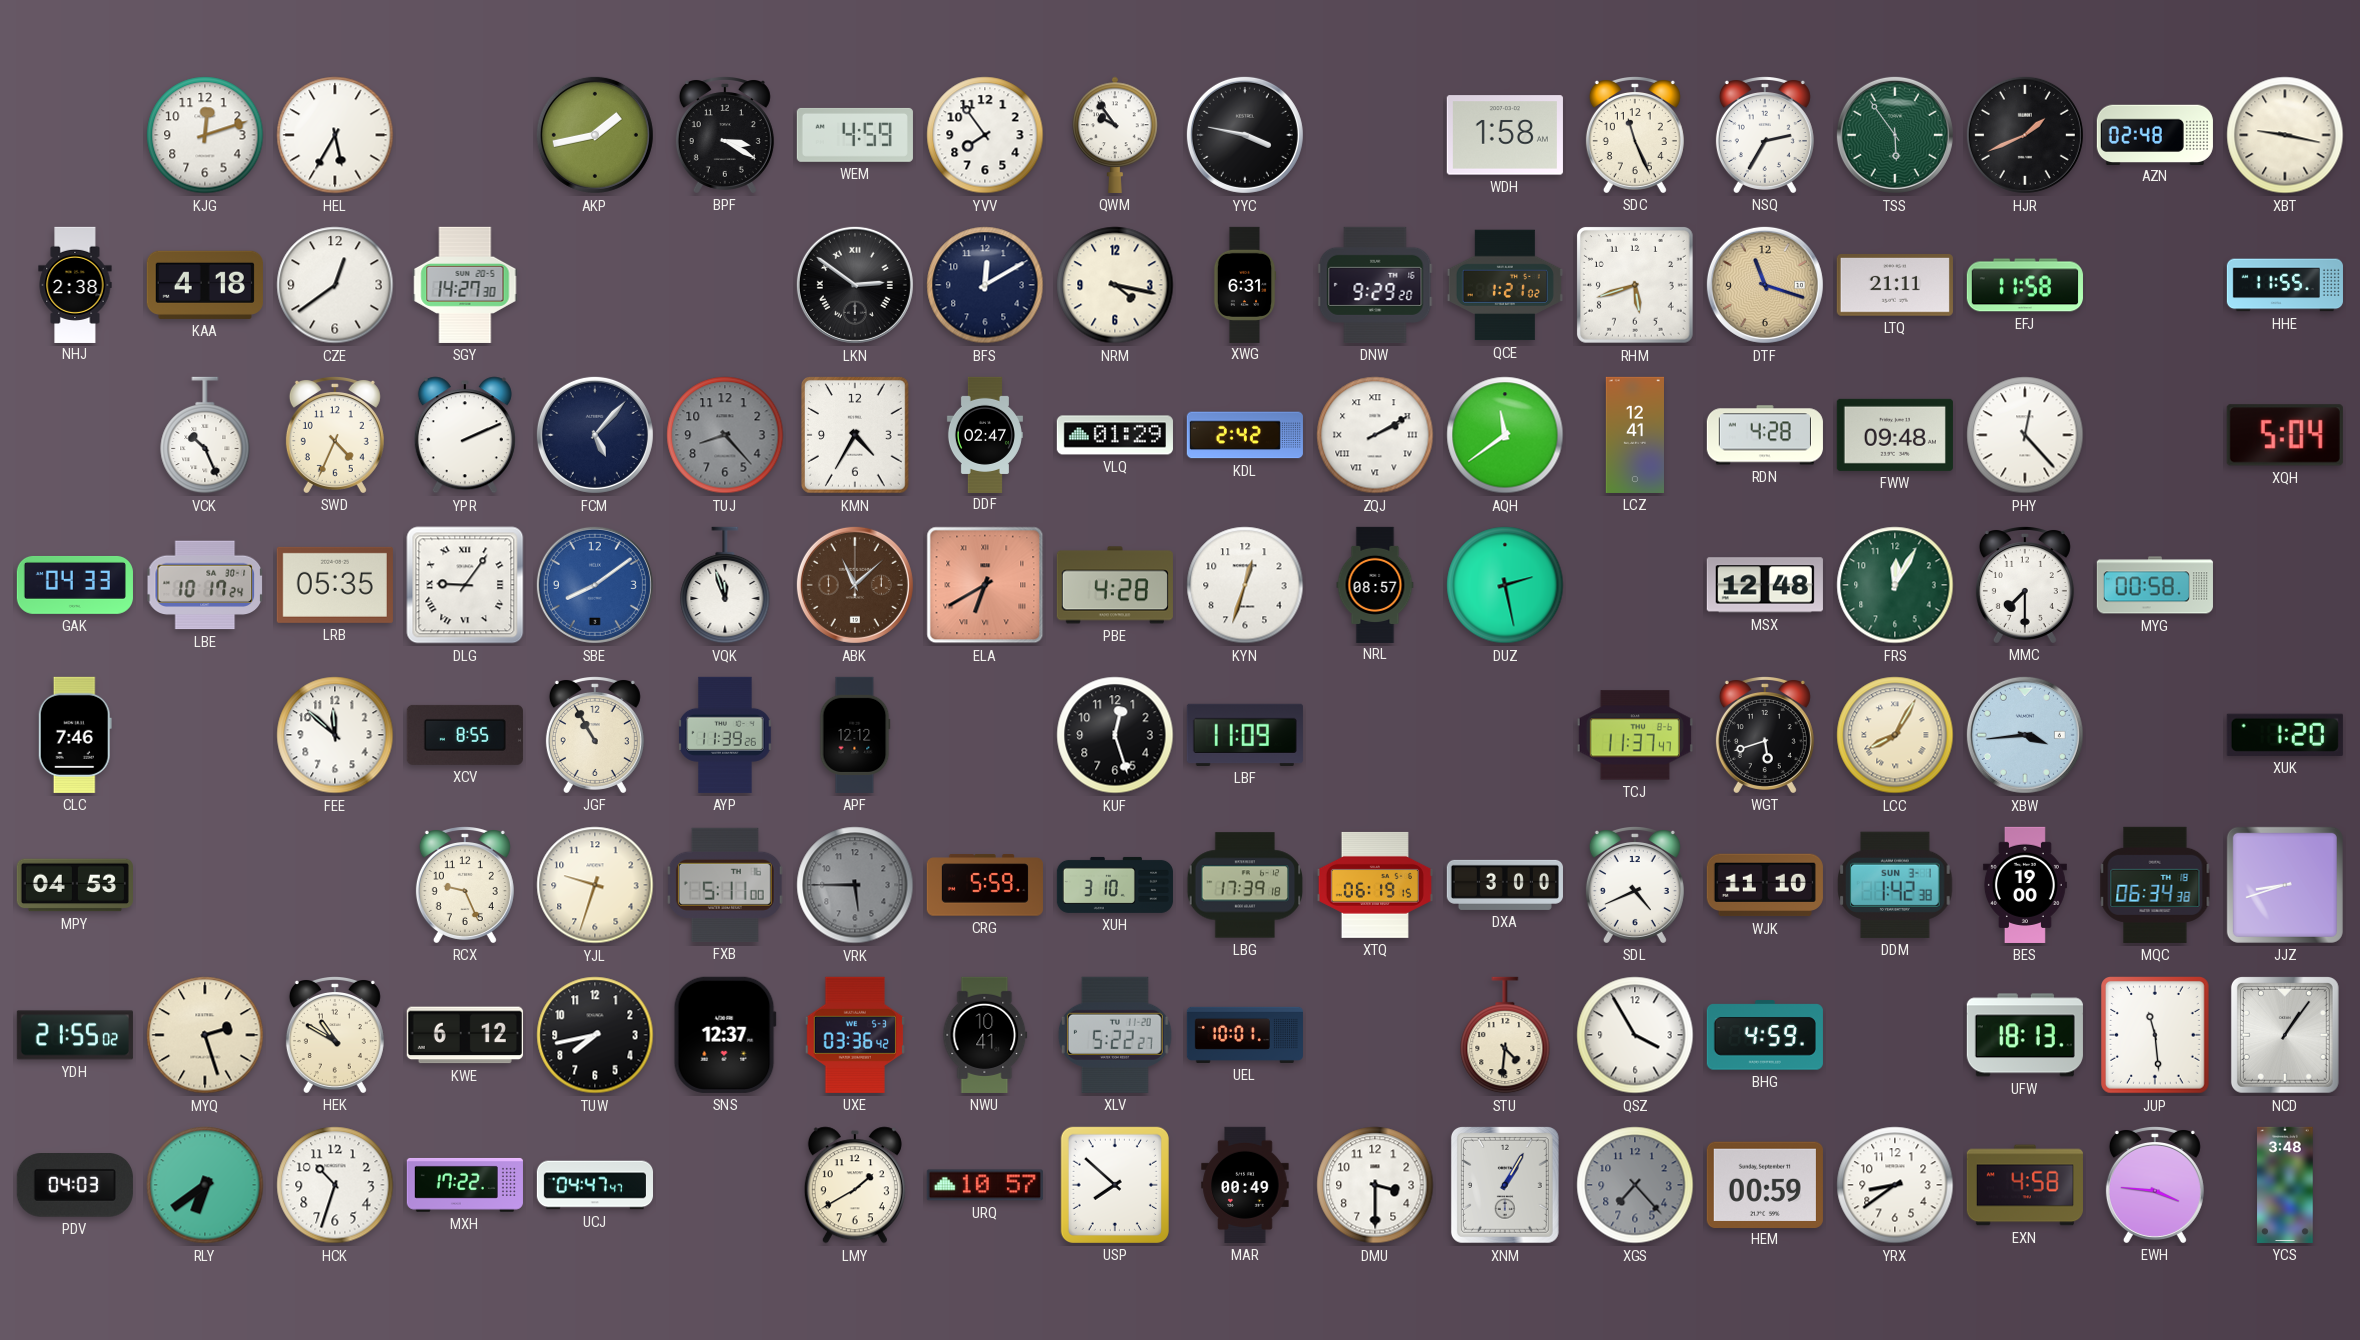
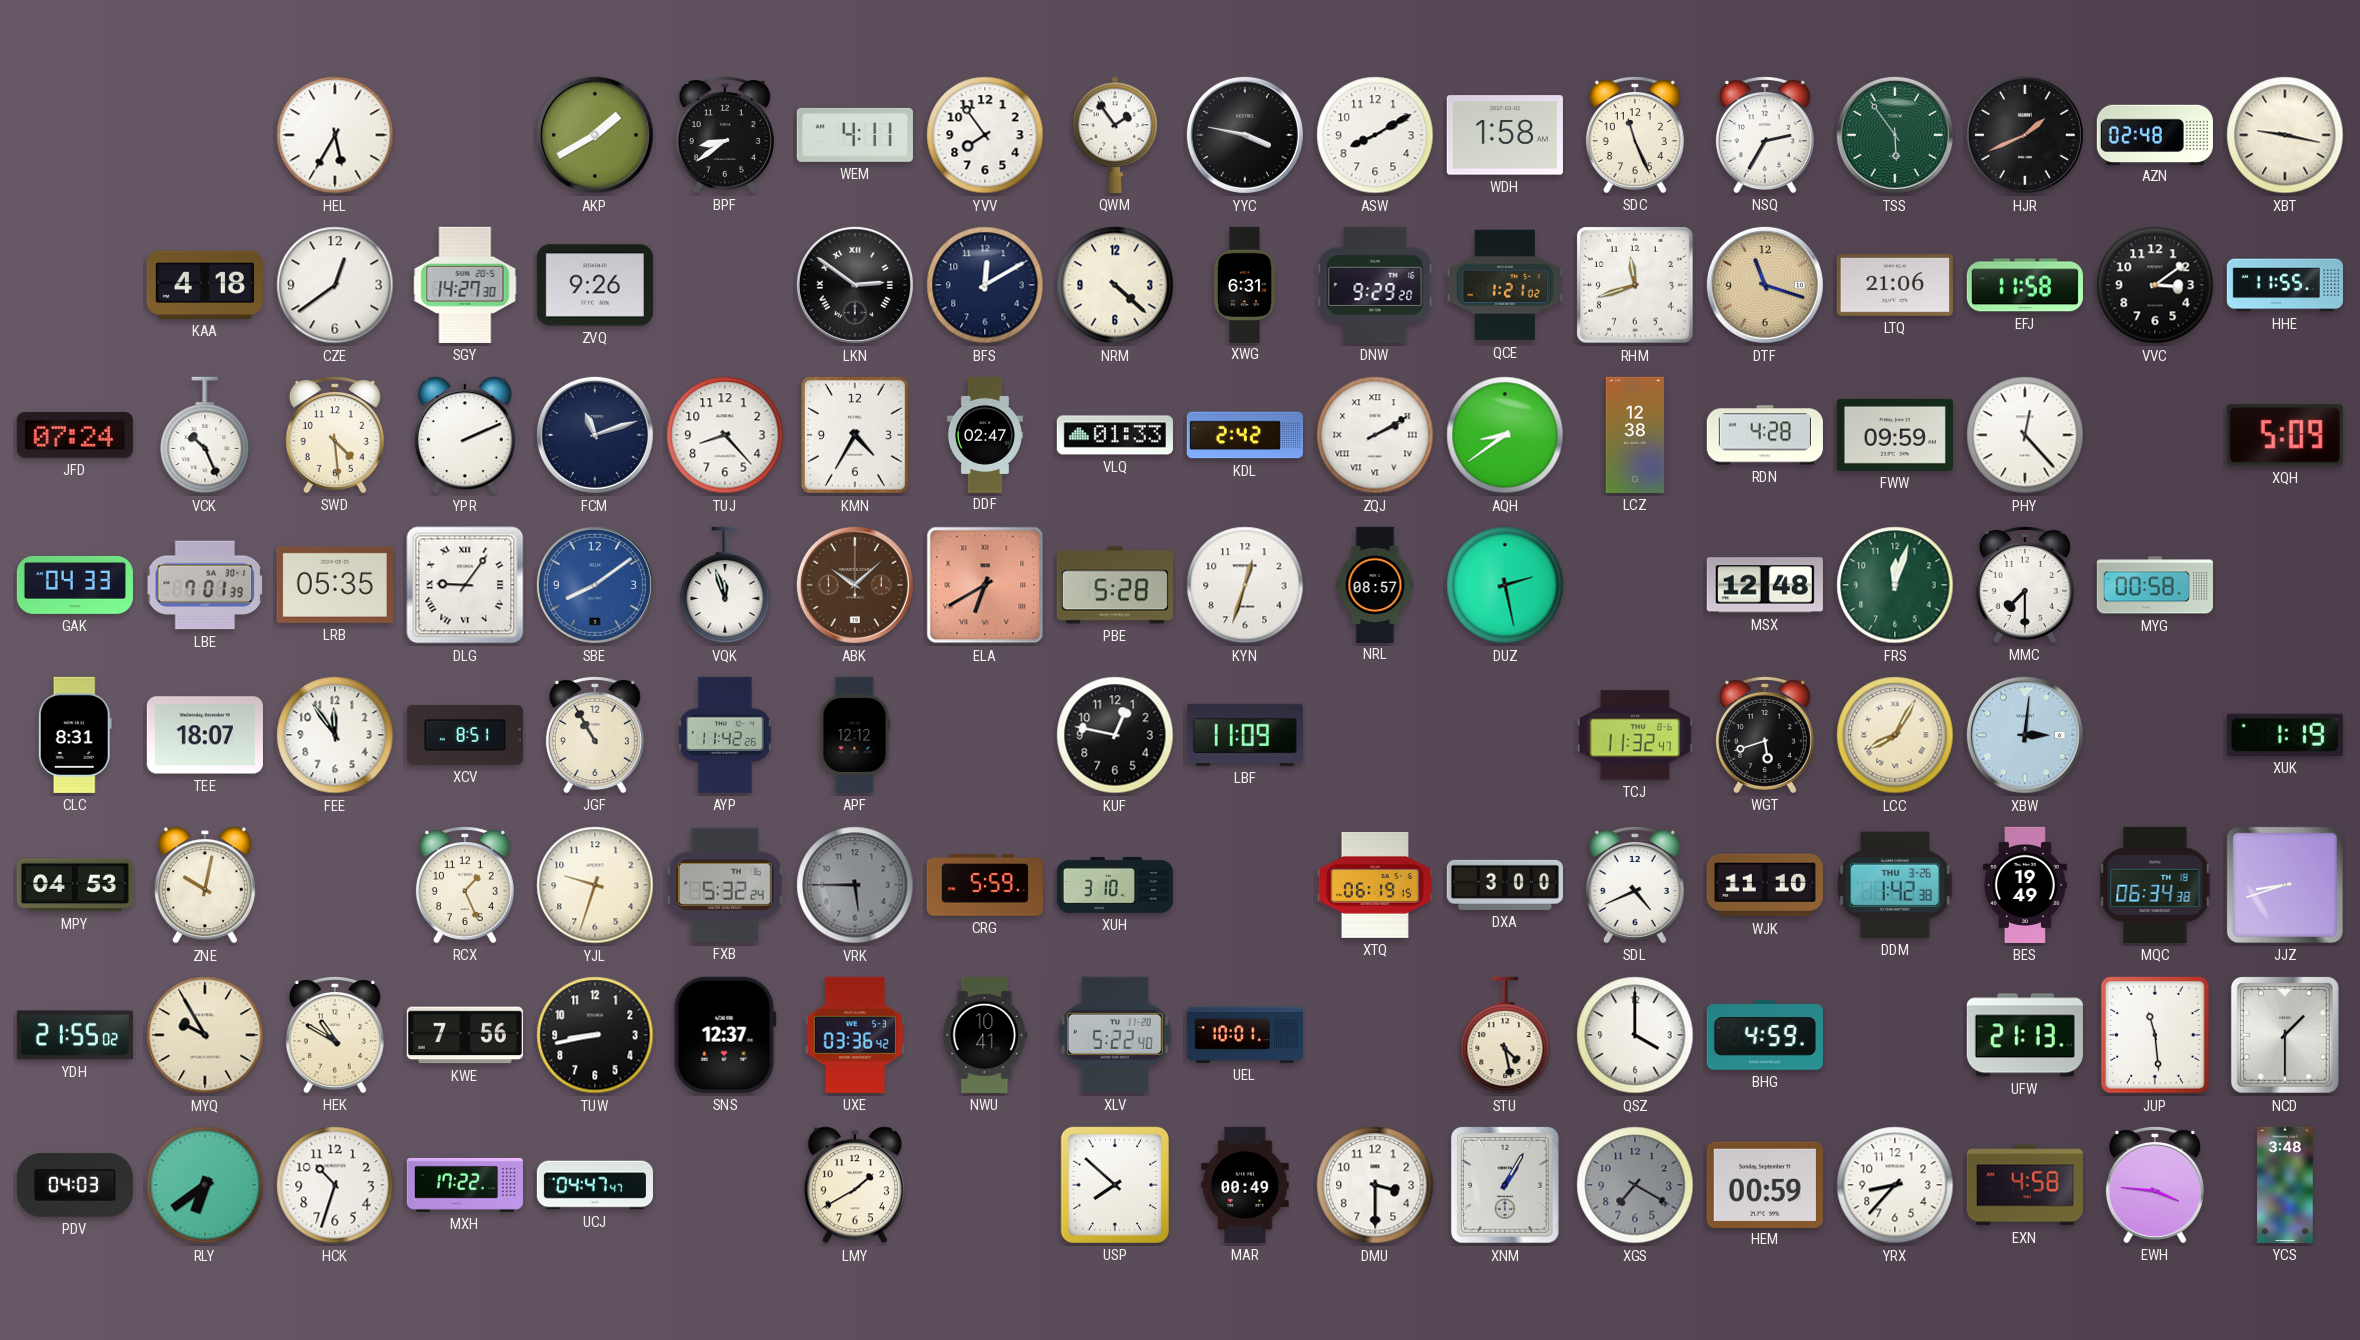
KJG: 12:12 -> none
AKP: 1:43 -> 1:40
BPF: 3:20 -> 8:39
WEM: 4:59 -> 4:11
QWM: 9:54 -> 1:54
ASW: none -> 8:10
NHJ: 2:38 -> none
ZVQ: none -> 9:26
NRM: 4:17 -> 4:22
RHM: 5:42 -> 11:42
LTQ: 21:11 -> 21:06
VVC: none -> 3:09
JFD: none -> 07:24
SWD: 4:34 -> 4:29
FCM: 5:07 -> 11:12
TUJ dial: grey -> white
VLQ: 01:29 -> 01:33
AQH: 11:39 -> 8:39
LCZ: 12:41 -> 12:38
FWW: 09:48 -> 09:59
XQH: 5:04 -> 5:09
LBE: 10:17 -> 7:01
ABK: 11:08 -> 10:08
PBE: 4:28 -> 5:28
FRS: 12:05 -> 12:03
CLC: 7:46 -> 8:31
TEE: none -> 18:07
FEE: 11:52 -> 11:54
XCV: 8:55 -> 8:51
AYP: 11:39 -> 11:42
KUF: 12:27 -> 12:47
TCJ: 11:37 -> 11:32
XBW: 3:44 -> 3:01
XUK: 1:20 -> 1:19
ZNE: none -> 10:02
RCX: 9:26 -> 1:26
FXB: 5:11 -> 5:32
LBG: 17:39 -> none
DDM date: SUN 3-1 -> THU 3-26
BES: 19:00 -> 19:49
MYQ: 2:27 -> 9:55
KWE: 6:12 -> 7:56
TUW: 7:43 -> 8:43
XLV: 5:22:27 -> 5:22:40
STU: 4:31 -> 4:28
QSZ: 3:55 -> 4:00
UFW: 18:13 -> 21:13
NCD: 1:06 -> 1:30
URQ: 10:57 -> none
XGS: 7:23 -> 7:20
YRX: 8:39 -> 8:37
